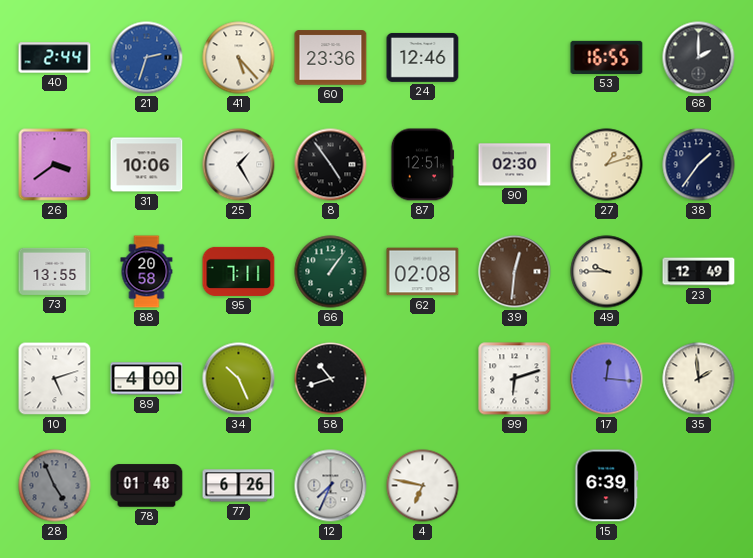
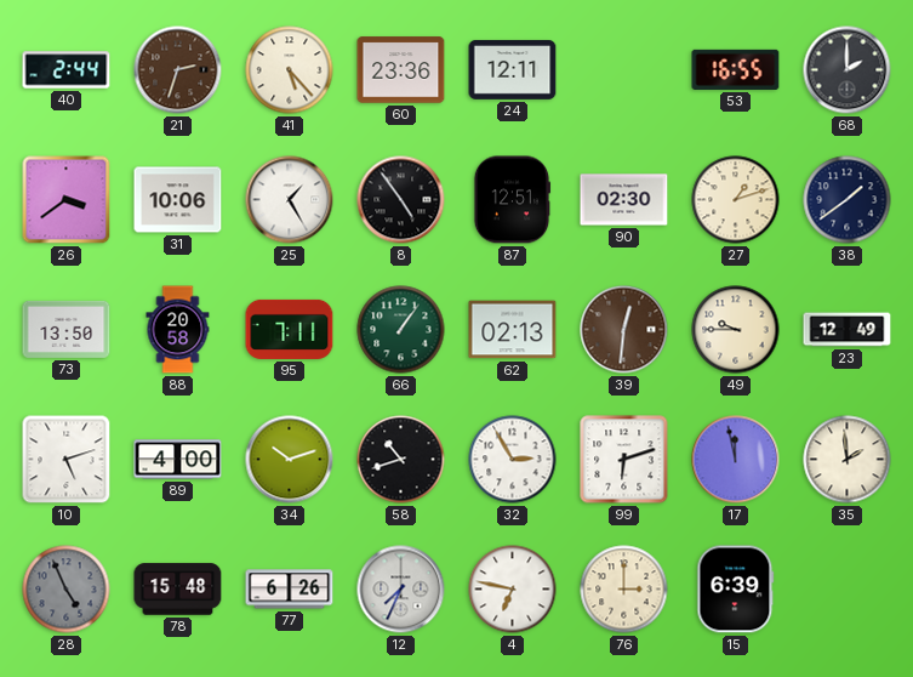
21 dial: blue -> brown
24: 12:46 -> 12:11
38: 1:36 -> 1:39
73: 13:55 -> 13:50
62: 02:08 -> 02:13
34: 10:26 -> 10:12
32: none -> 2:55
17: 12:16 -> 11:58
78: 01:48 -> 15:48
76: none -> 3:00
